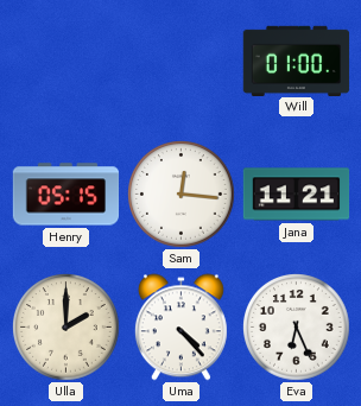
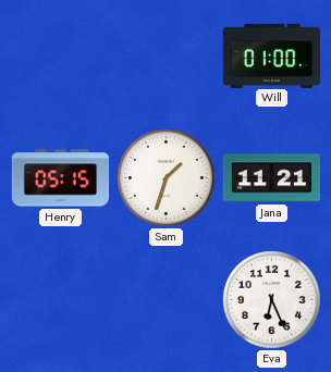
Sam: 12:16 -> 1:33
Ulla: 2:00 -> none
Uma: 4:23 -> none
